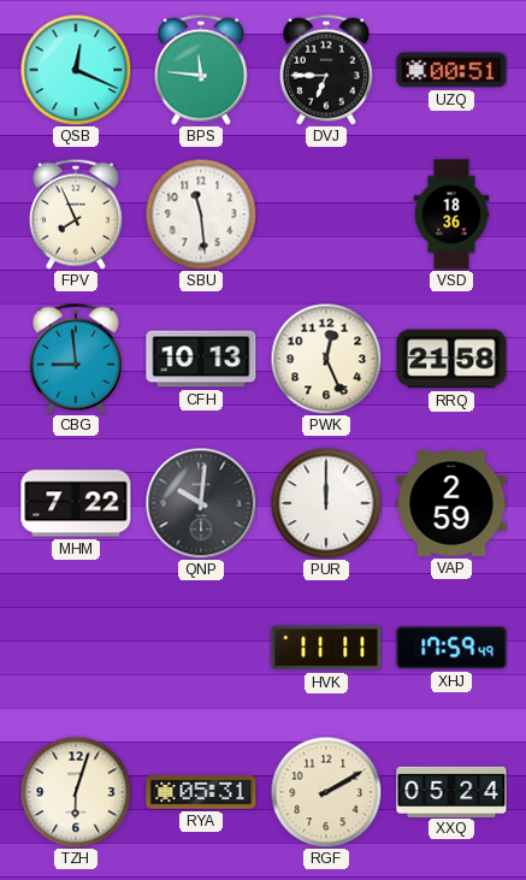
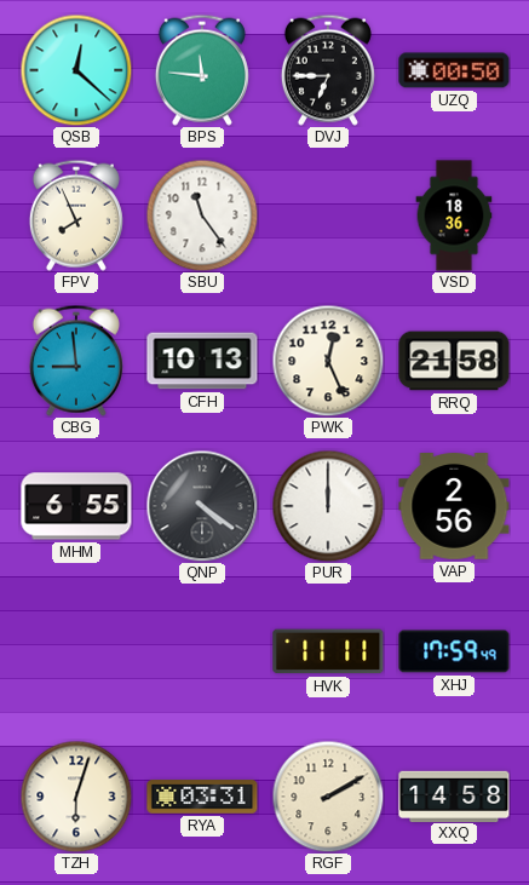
QSB: 12:19 -> 12:22
UZQ: 00:51 -> 00:50
SBU: 11:29 -> 11:24
MHM: 7:22 -> 6:55
QNP: 10:01 -> 4:21
VAP: 2:59 -> 2:56
RYA: 05:31 -> 03:31
XXQ: 05:24 -> 14:58
